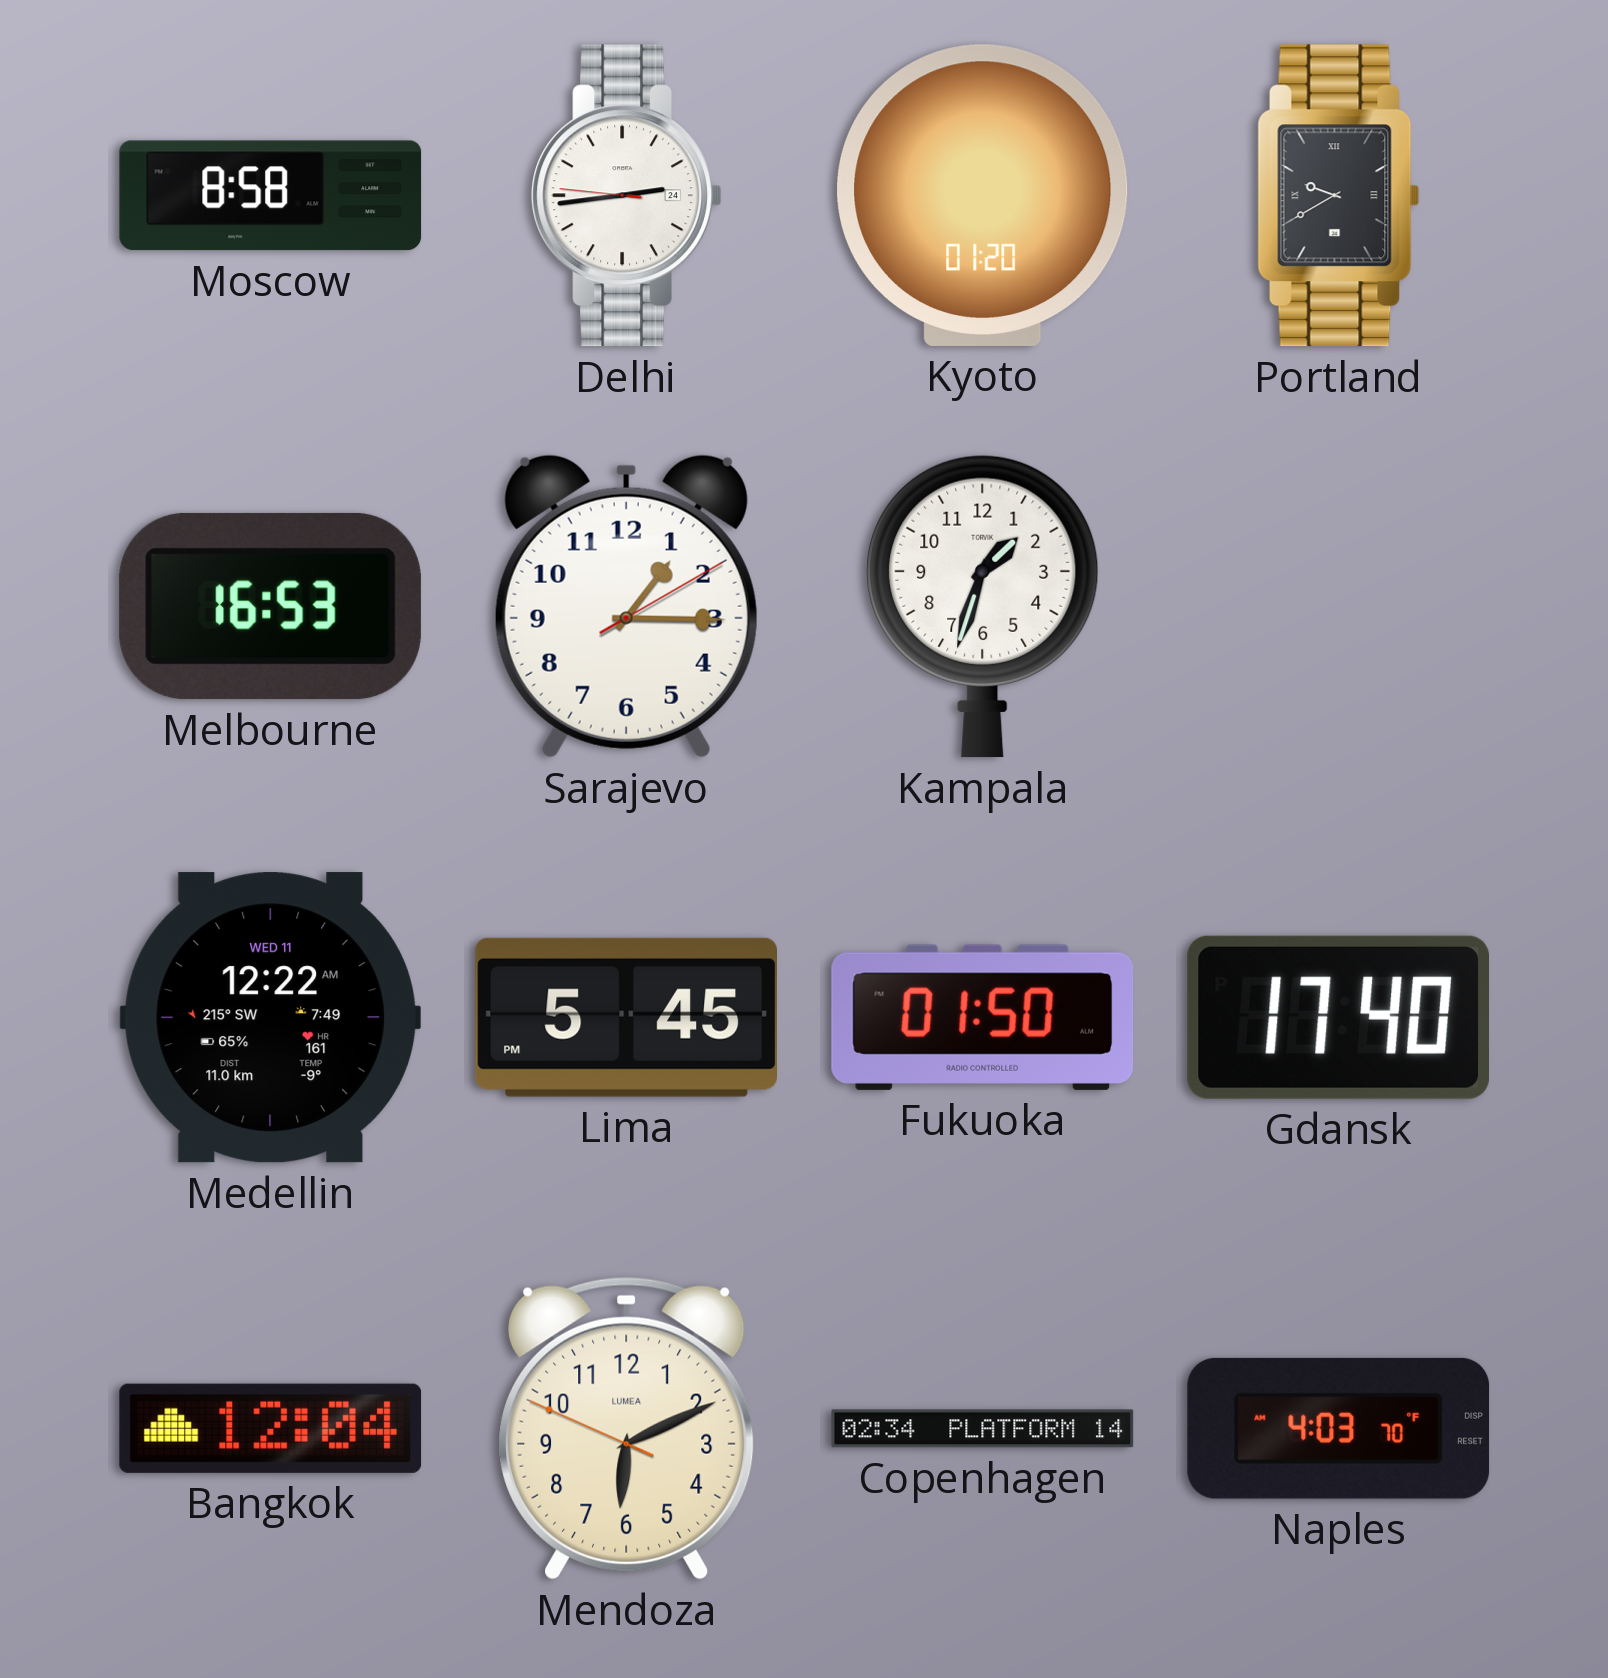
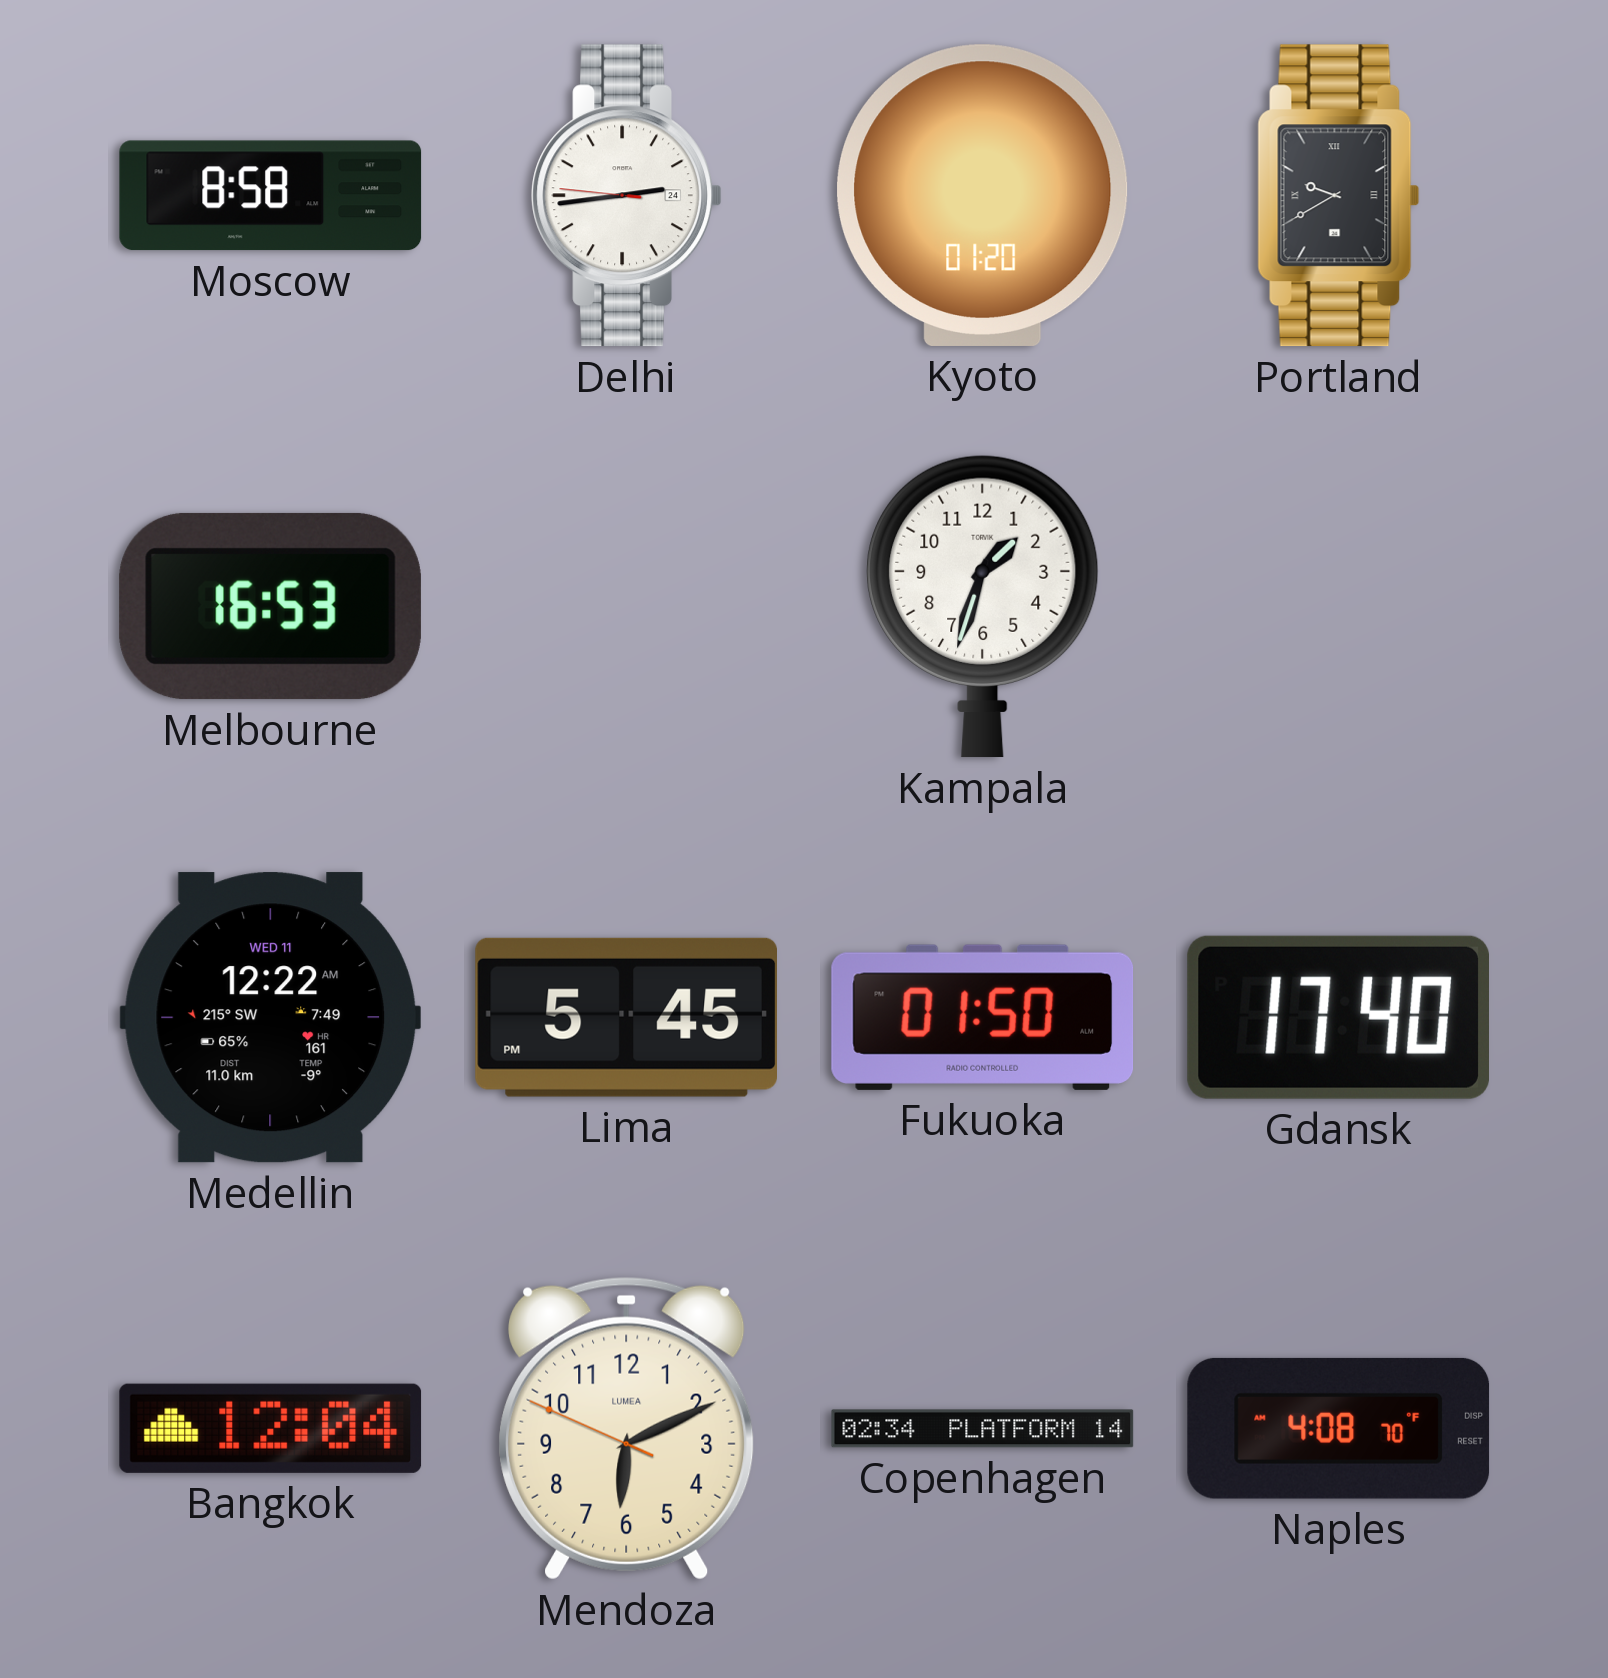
Sarajevo: 1:15 -> none
Naples: 4:03 -> 4:08
